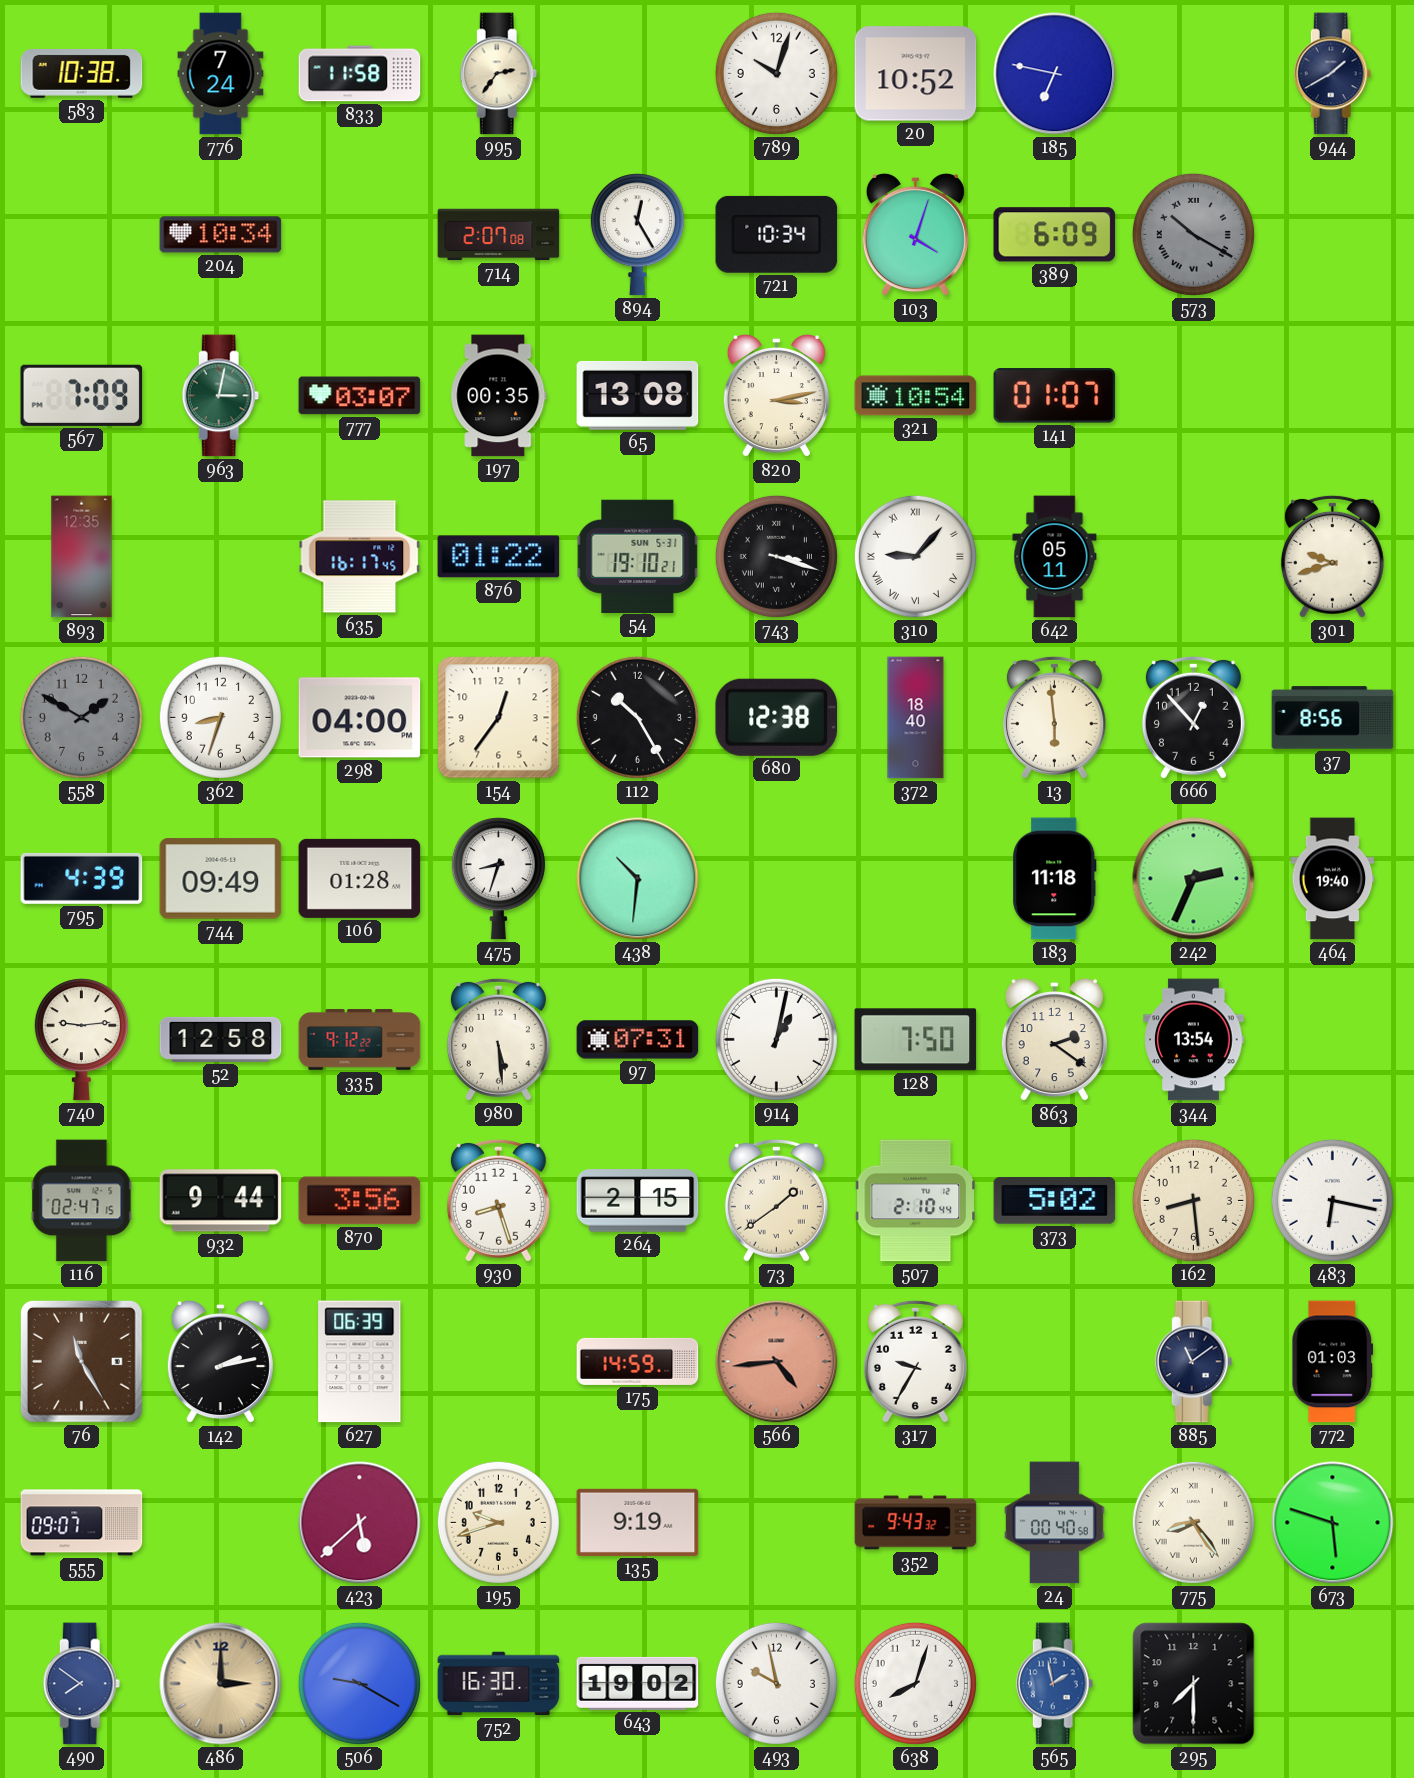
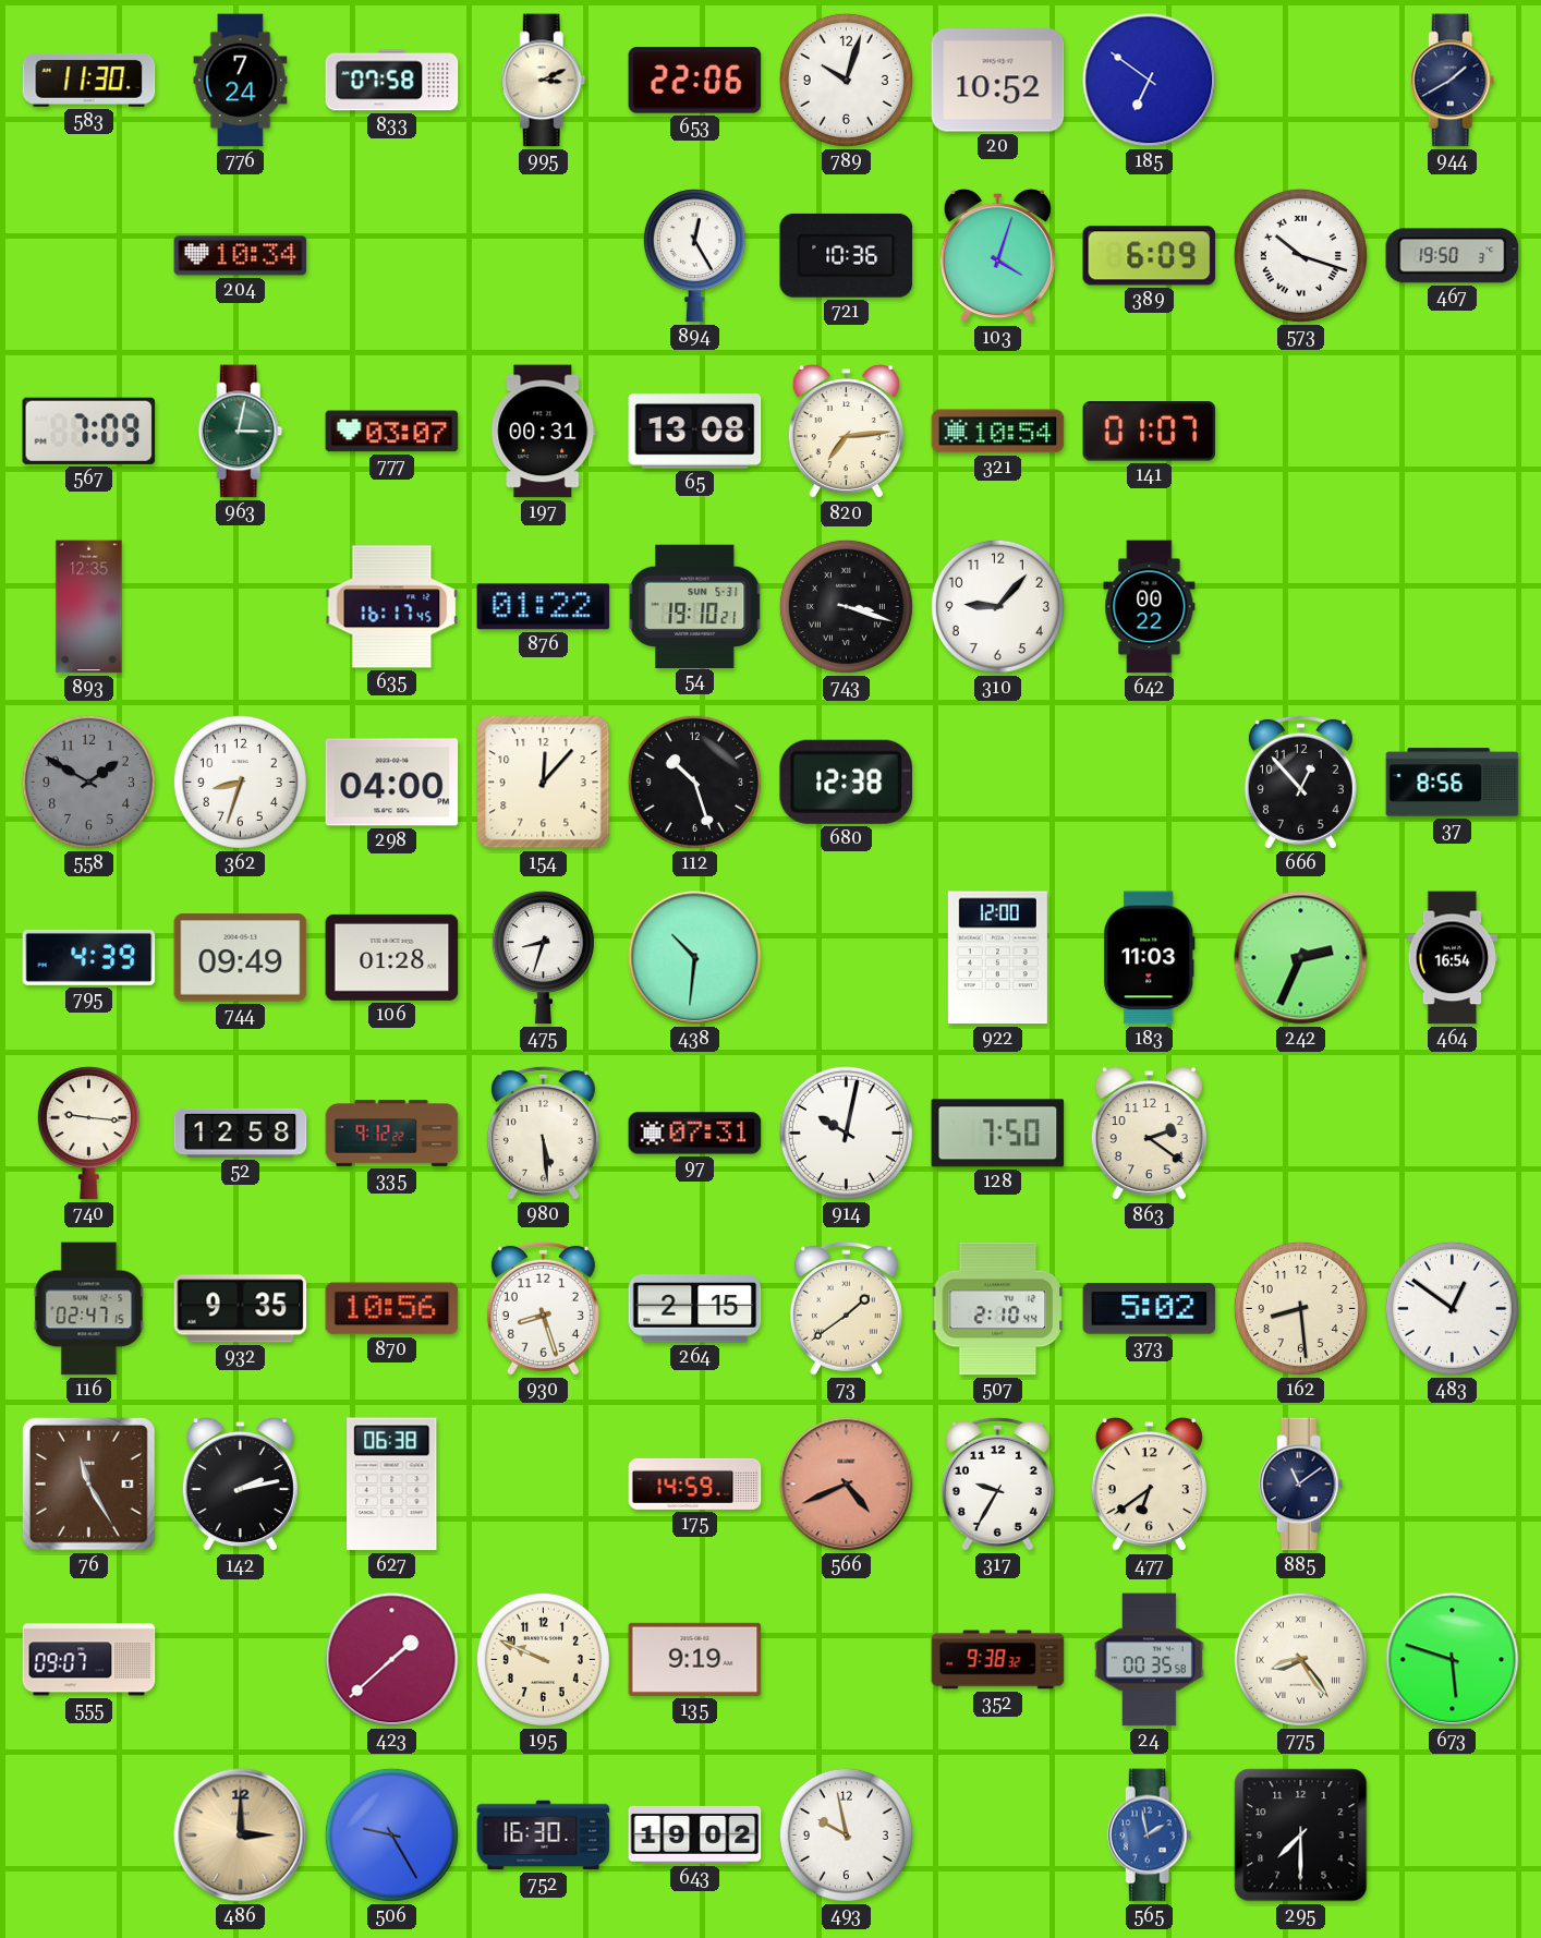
583: 10:38 -> 11:30
833: 11:58 -> 07:58
995: 2:36 -> 3:11
653: none -> 22:06
185: 6:47 -> 6:51
714: 2:07 -> none
721: 10:34 -> 10:36
573: 10:20 -> 10:18
573 dial: grey -> white
467: none -> 19:50
197: 00:35 -> 00:31
820: 3:13 -> 7:14
310 numerals: Roman -> Arabic
642: 05:11 -> 00:22
301: 9:42 -> none
154: 12:36 -> 12:07
112: 10:25 -> 10:27
372: 18:40 -> none
13: 5:59 -> none
922: none -> 12:00
183: 11:18 -> 11:03
464: 19:40 -> 16:54
740: 9:14 -> 9:16
914: 1:02 -> 10:02
344: 13:54 -> none
932: 9:44 -> 9:35
870: 3:56 -> 10:56
483: 6:17 -> 12:51
627: 06:39 -> 06:38
566: 4:44 -> 4:41
477: none -> 6:39
772: 01:03 -> none
423: 5:38 -> 1:38
195: 9:42 -> 9:49
352: 9:43 -> 9:38
24: 00:40 -> 00:35
490: 7:51 -> none
506: 9:20 -> 9:25
638: 8:03 -> none
